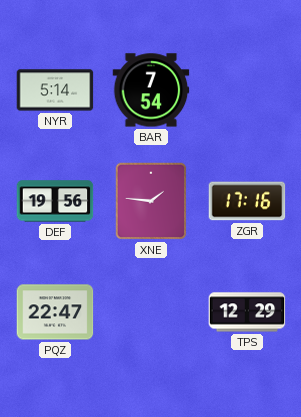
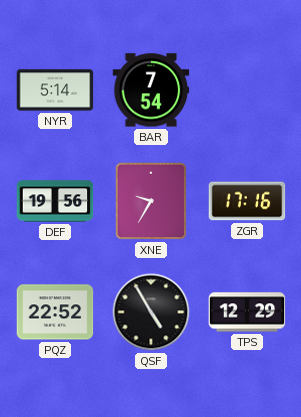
XNE: 1:46 -> 9:35
PQZ: 22:47 -> 22:52
QSF: none -> 4:55
